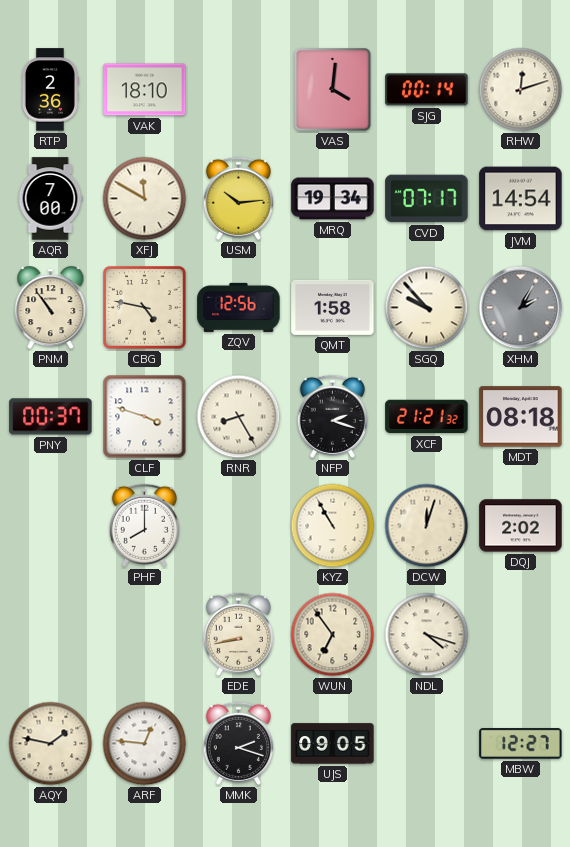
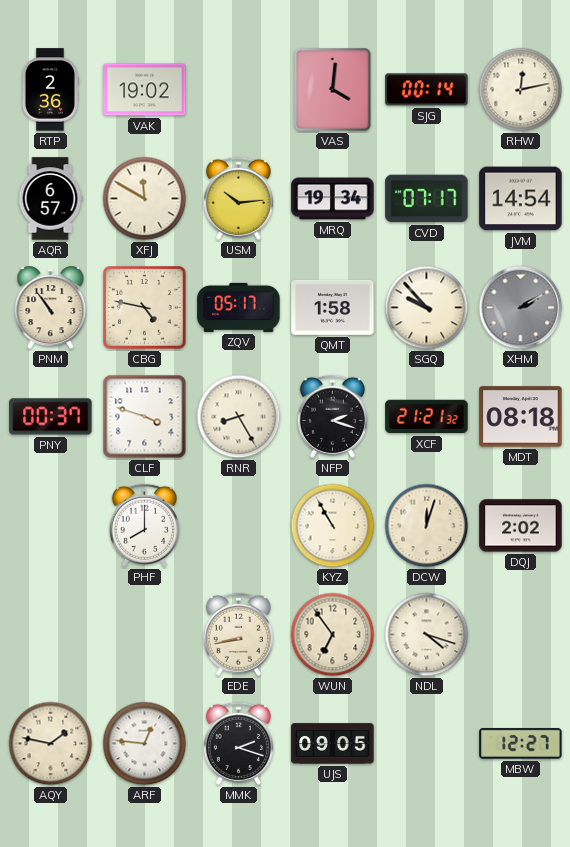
VAK: 18:10 -> 19:02
RHW: 12:12 -> 12:13
AQR: 7:00 -> 6:57
ZQV: 12:56 -> 05:17
XHM: 2:05 -> 2:10
